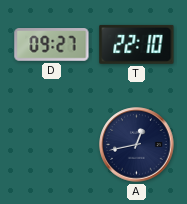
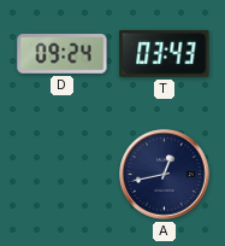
D: 09:27 -> 09:24
T: 22:10 -> 03:43
